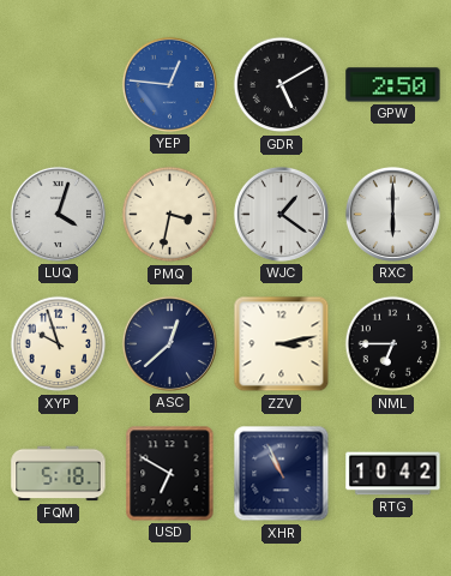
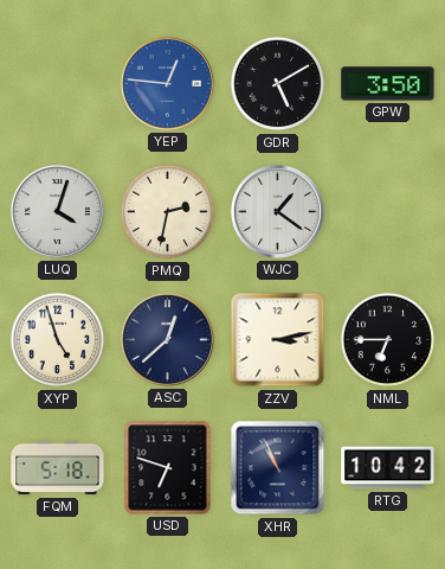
GPW: 2:50 -> 3:50
PMQ: 3:32 -> 2:32
RXC: 6:00 -> none
XYP: 9:57 -> 4:57
USD: 6:50 -> 6:48
